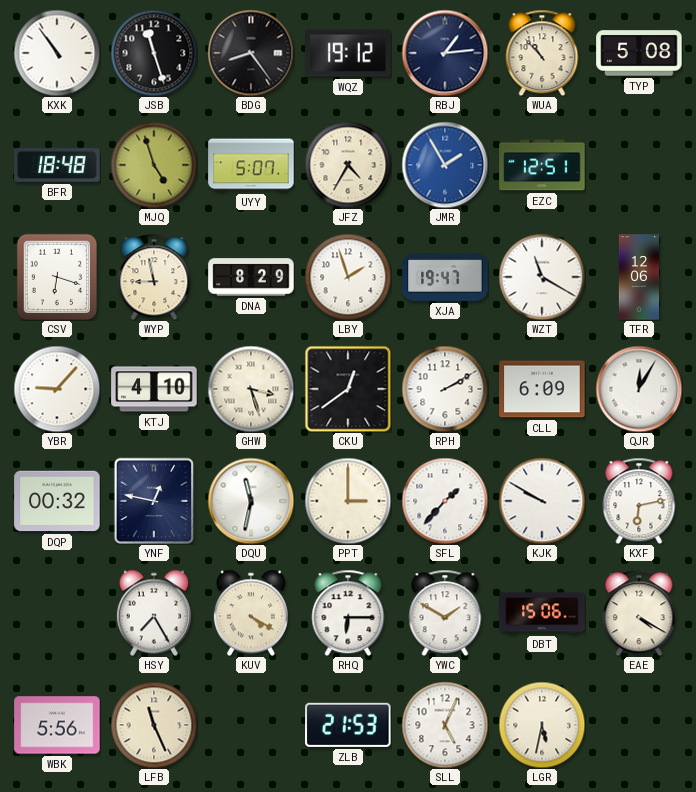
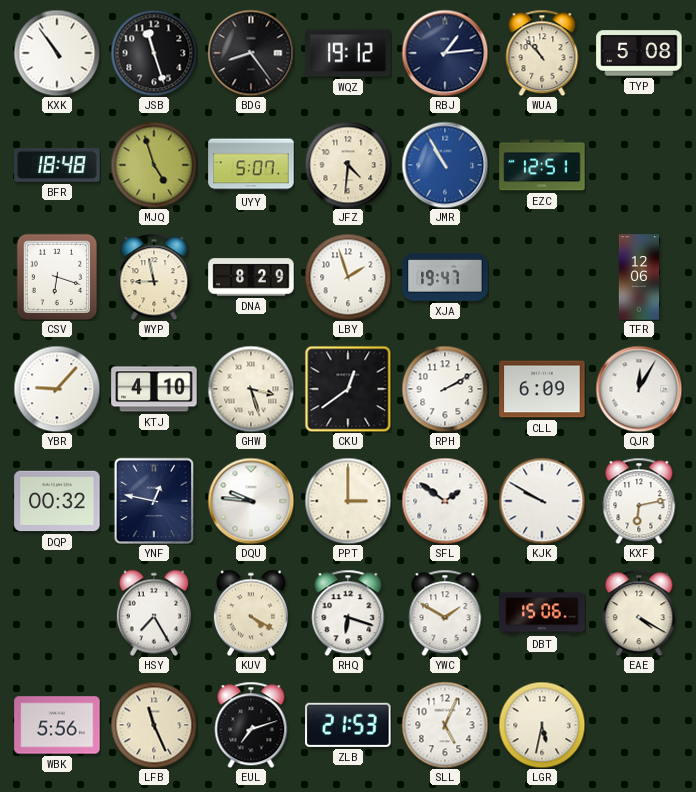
JFZ: 4:35 -> 4:31
JMR: 1:55 -> 10:55
WZT: 11:20 -> none
DQU: 11:32 -> 9:46
SFL: 1:37 -> 1:51
RHQ: 6:15 -> 6:18
EUL: none -> 7:12
